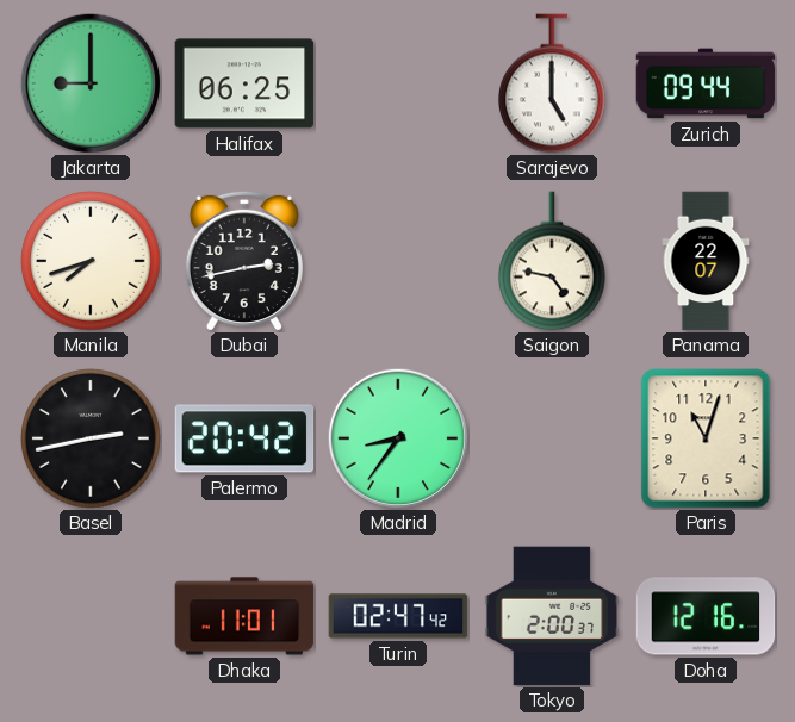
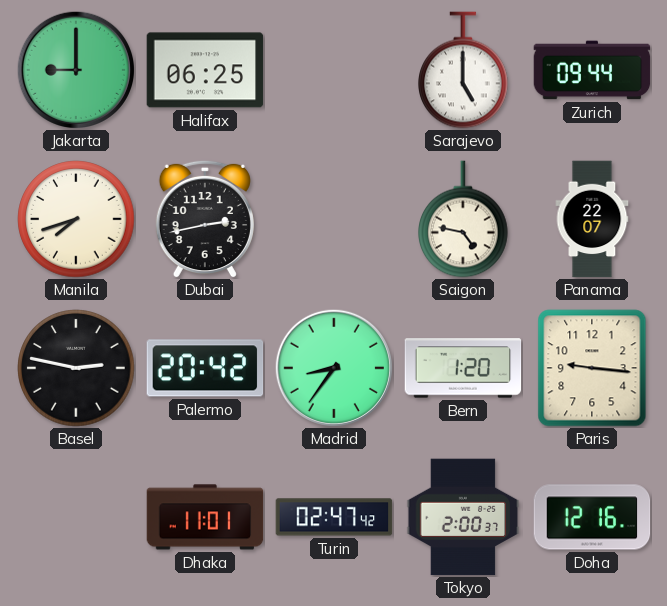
Basel: 2:43 -> 2:47
Bern: none -> 1:20
Paris: 11:03 -> 9:16
